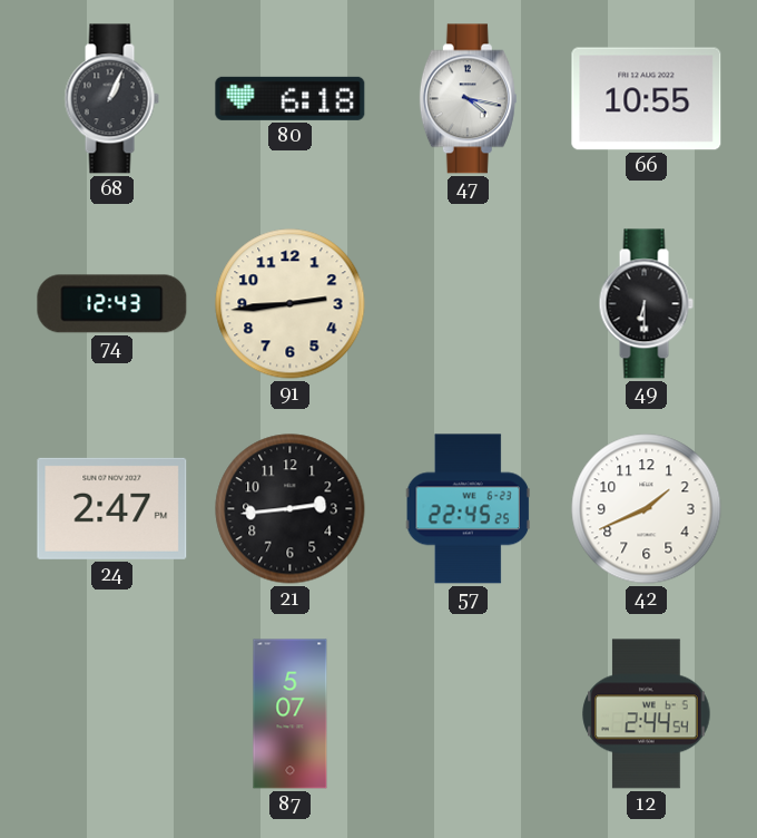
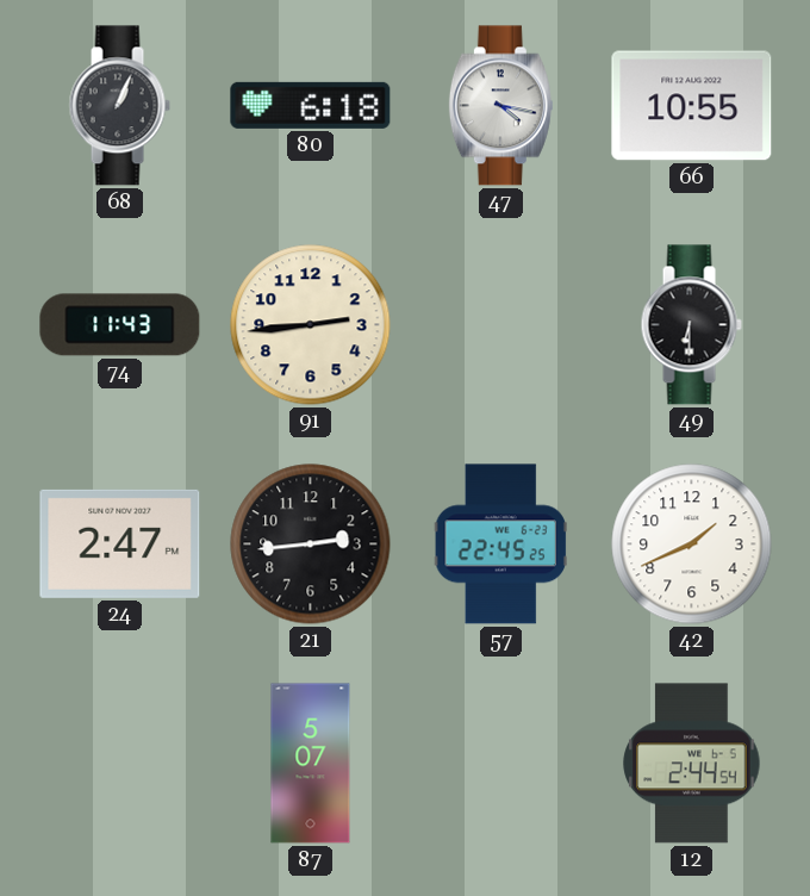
74: 12:43 -> 11:43
